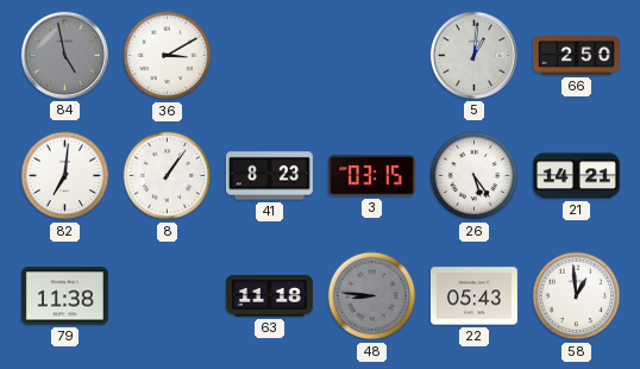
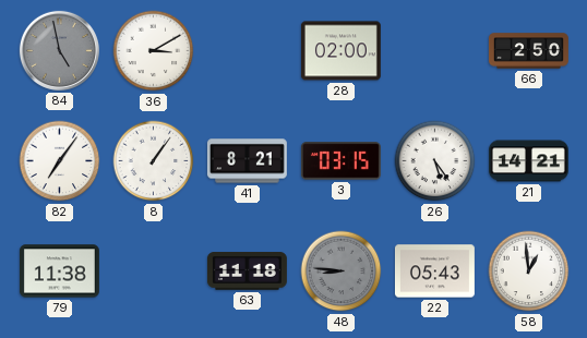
28: none -> 02:00
5: 1:01 -> none
82: 7:01 -> 7:06
41: 8:23 -> 8:21
